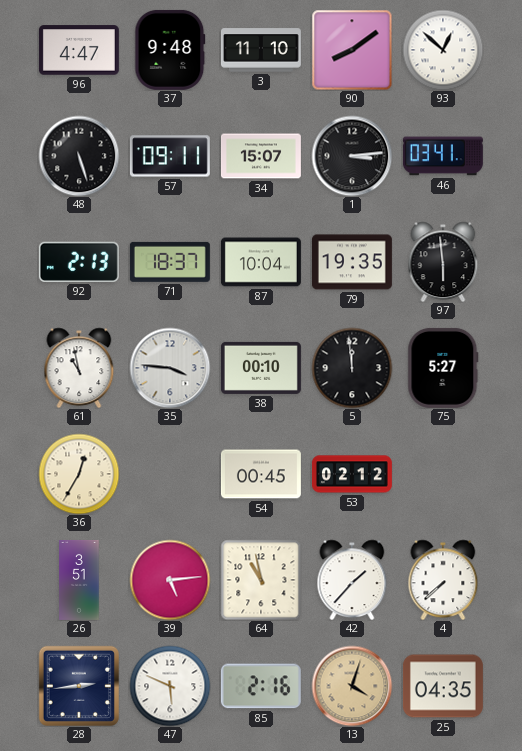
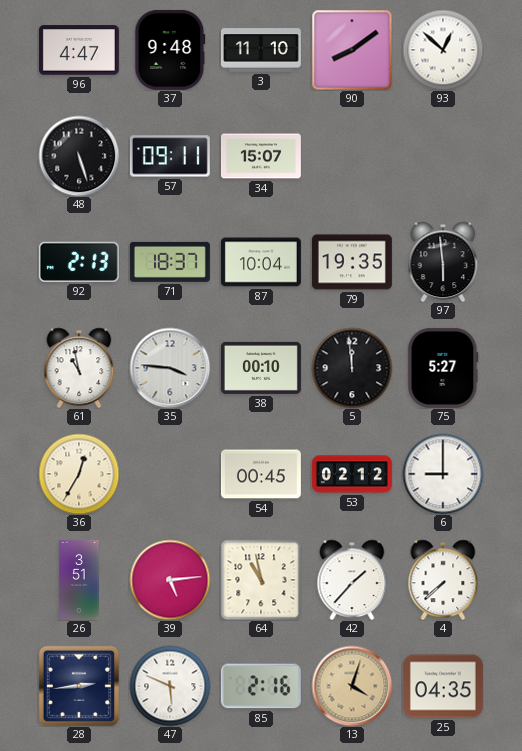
1: 3:14 -> none
46: 03:41 -> none
6: none -> 9:00
